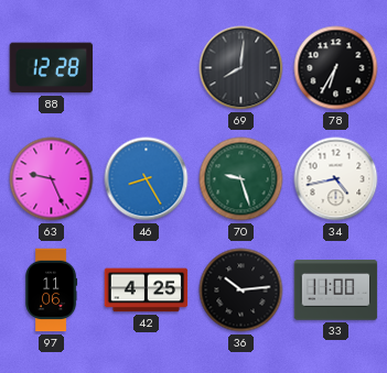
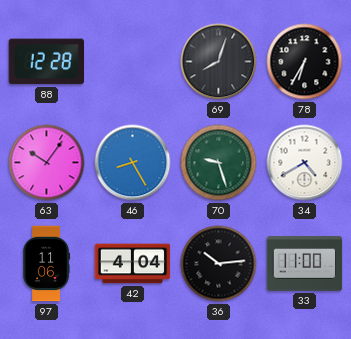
69: 8:01 -> 8:03
63: 9:26 -> 10:06
34: 4:43 -> 4:40
42: 4:25 -> 4:04
